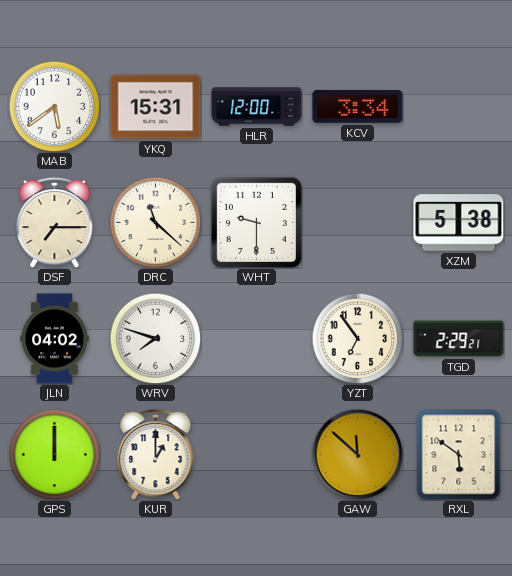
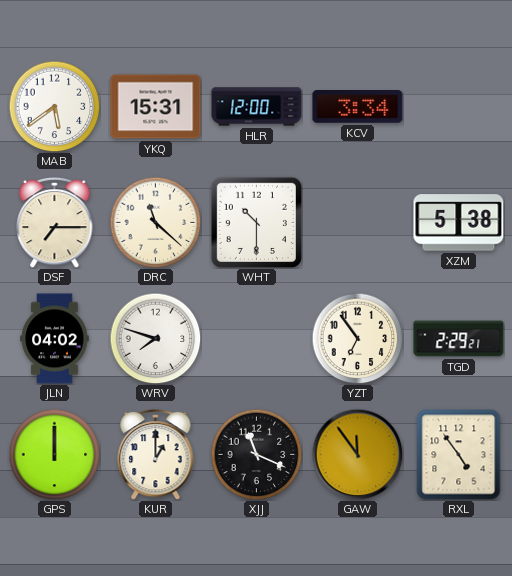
WHT: 9:30 -> 10:30
XJJ: none -> 11:19
GAW: 11:52 -> 11:54
RXL: 5:51 -> 4:54
